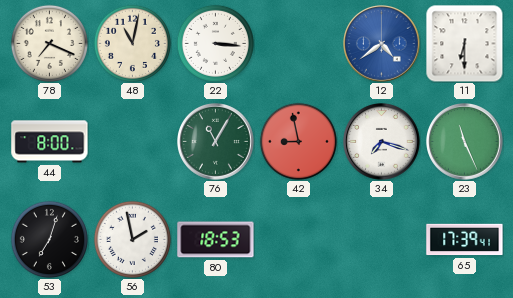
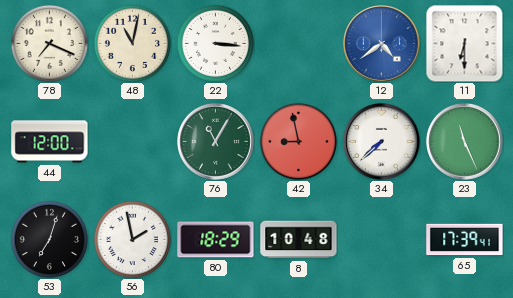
44: 8:00 -> 12:00
34: 7:18 -> 7:38
80: 18:53 -> 18:29
8: none -> 10:48
